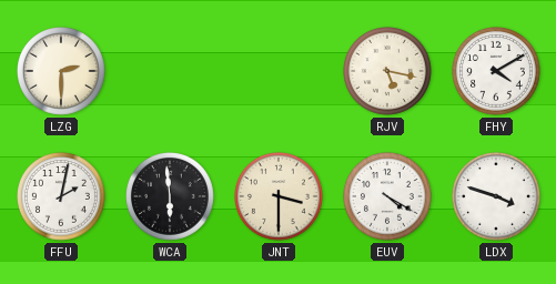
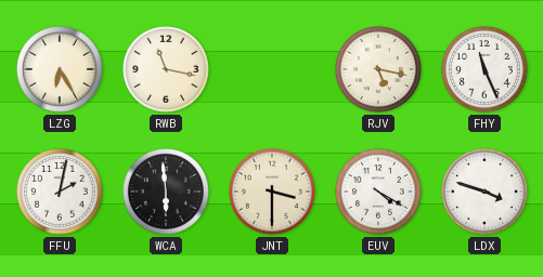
LZG: 2:30 -> 6:25
RWB: none -> 11:17
FHY: 4:10 -> 11:26
